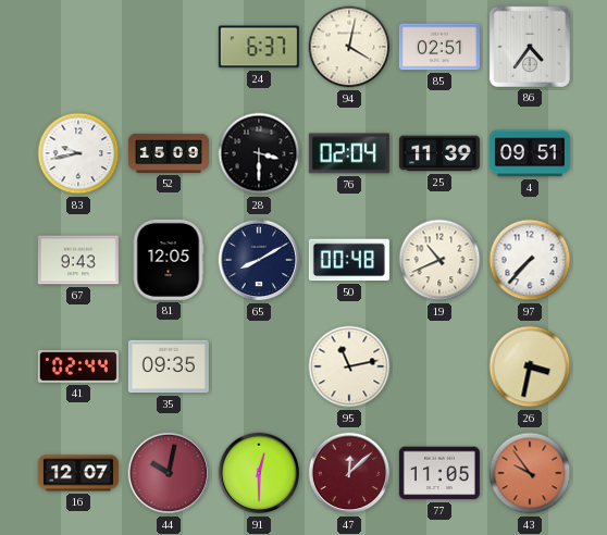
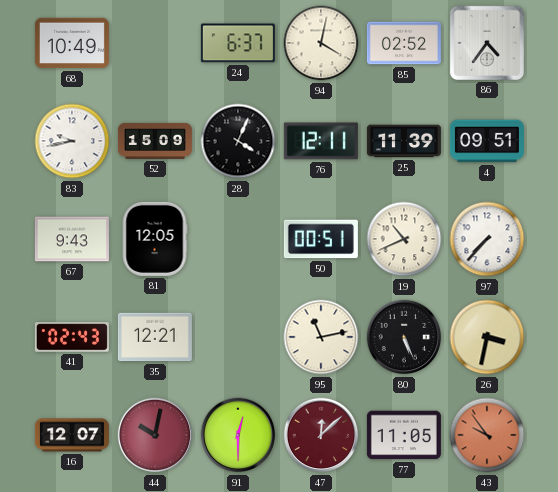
68: none -> 10:49
85: 02:51 -> 02:52
28: 3:30 -> 4:04
76: 02:04 -> 12:11
65: 8:10 -> none
50: 00:48 -> 00:51
41: 02:44 -> 02:43
35: 09:35 -> 12:21
80: none -> 5:26
